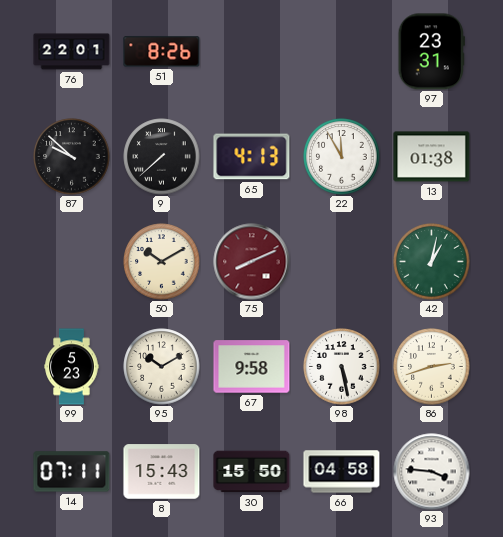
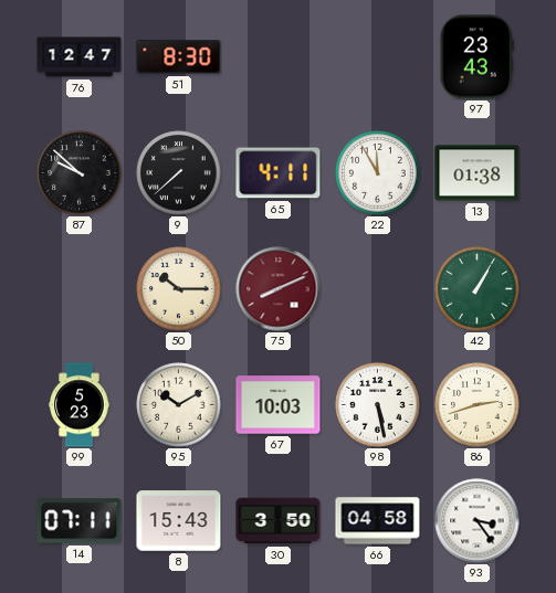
76: 22:01 -> 12:47
51: 8:26 -> 8:30
97: 23:31 -> 23:43
65: 4:13 -> 4:11
50: 10:10 -> 10:15
42: 1:02 -> 1:05
67: 9:58 -> 10:03
30: 15:50 -> 3:50
93: 3:46 -> 3:24
